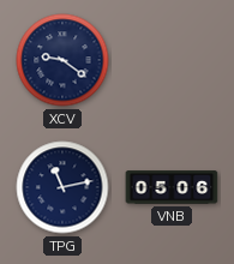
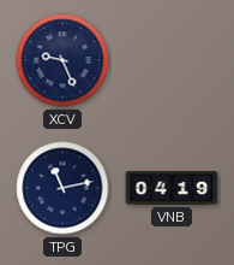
XCV: 9:21 -> 9:26
VNB: 05:06 -> 04:19
